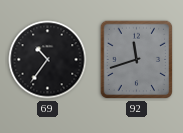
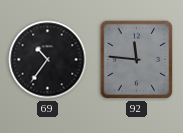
92: 11:42 -> 11:46
